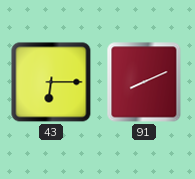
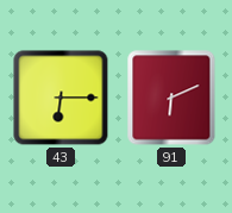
91: 8:11 -> 6:11
